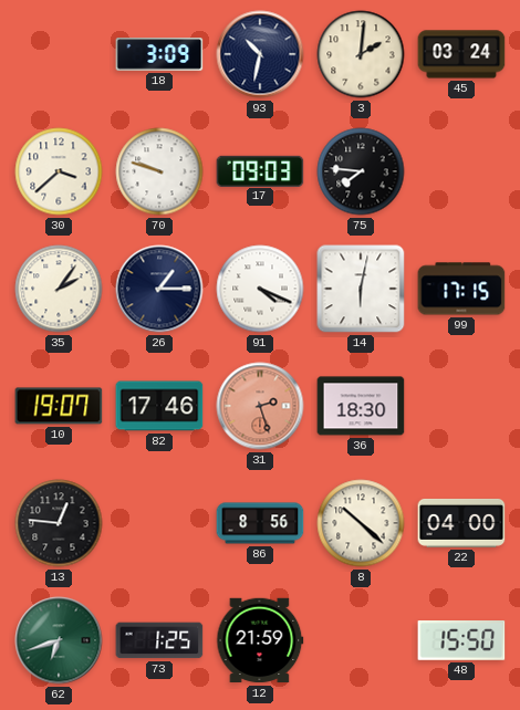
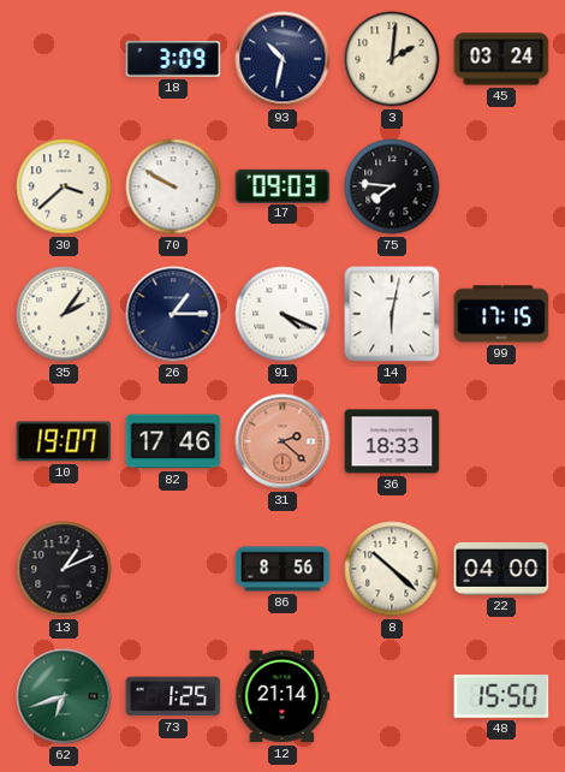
70: 9:48 -> 9:50
31: 2:27 -> 2:22
36: 18:30 -> 18:33
13: 12:46 -> 1:11
12: 21:59 -> 21:14
